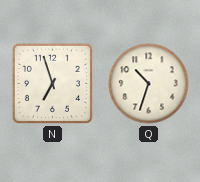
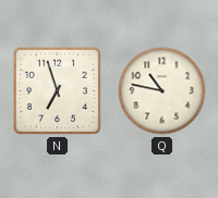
Q: 10:33 -> 10:47
